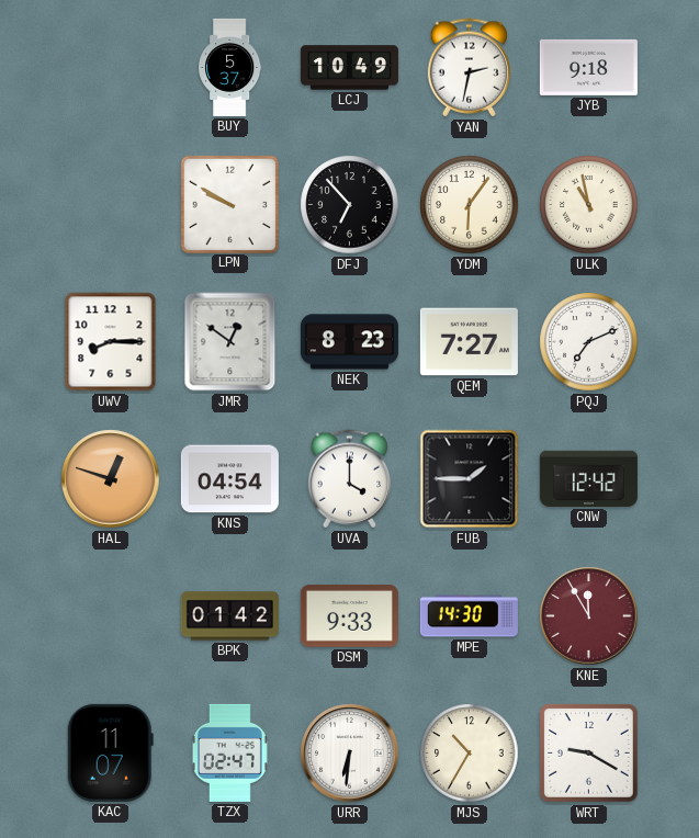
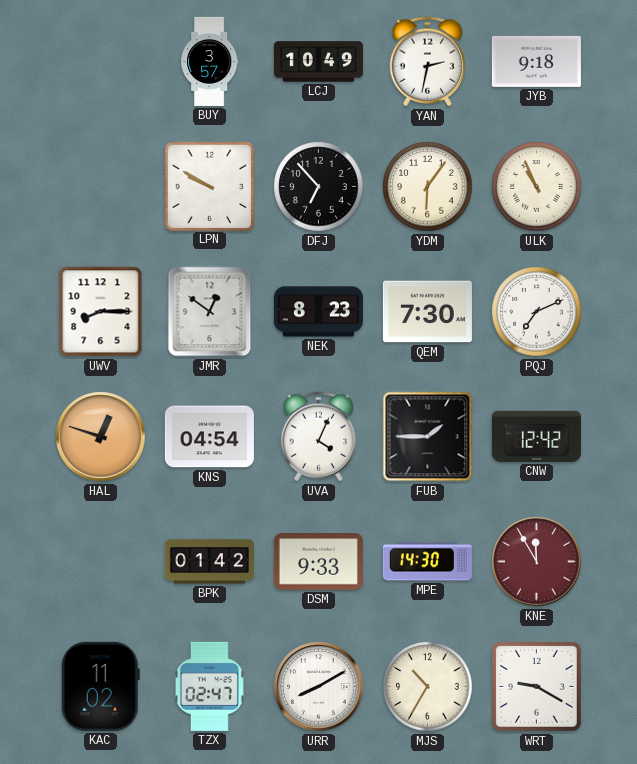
BUY: 5:37 -> 3:57
ULK: 10:58 -> 10:56
QEM: 7:27 -> 7:30
UVA: 4:00 -> 4:04
KAC: 11:07 -> 11:02
URR: 6:31 -> 8:10
